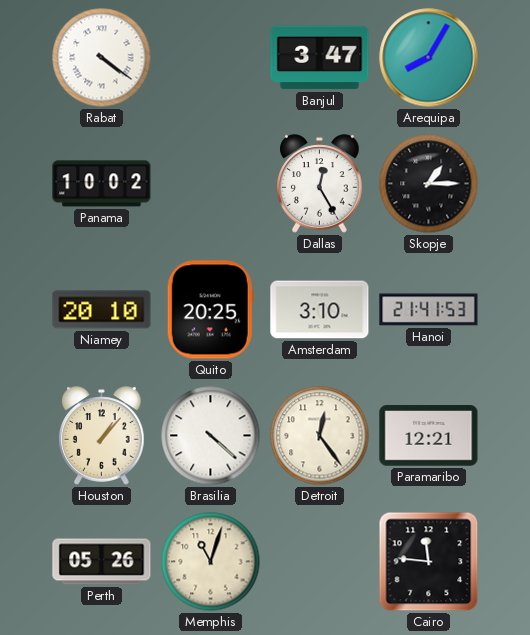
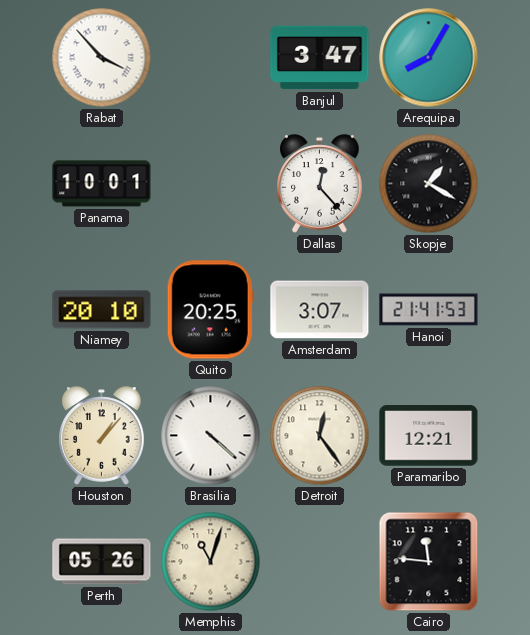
Rabat: 4:21 -> 3:53
Panama: 10:02 -> 10:01
Dallas: 12:25 -> 12:23
Skopje: 1:15 -> 1:20
Amsterdam: 3:10 -> 3:07
